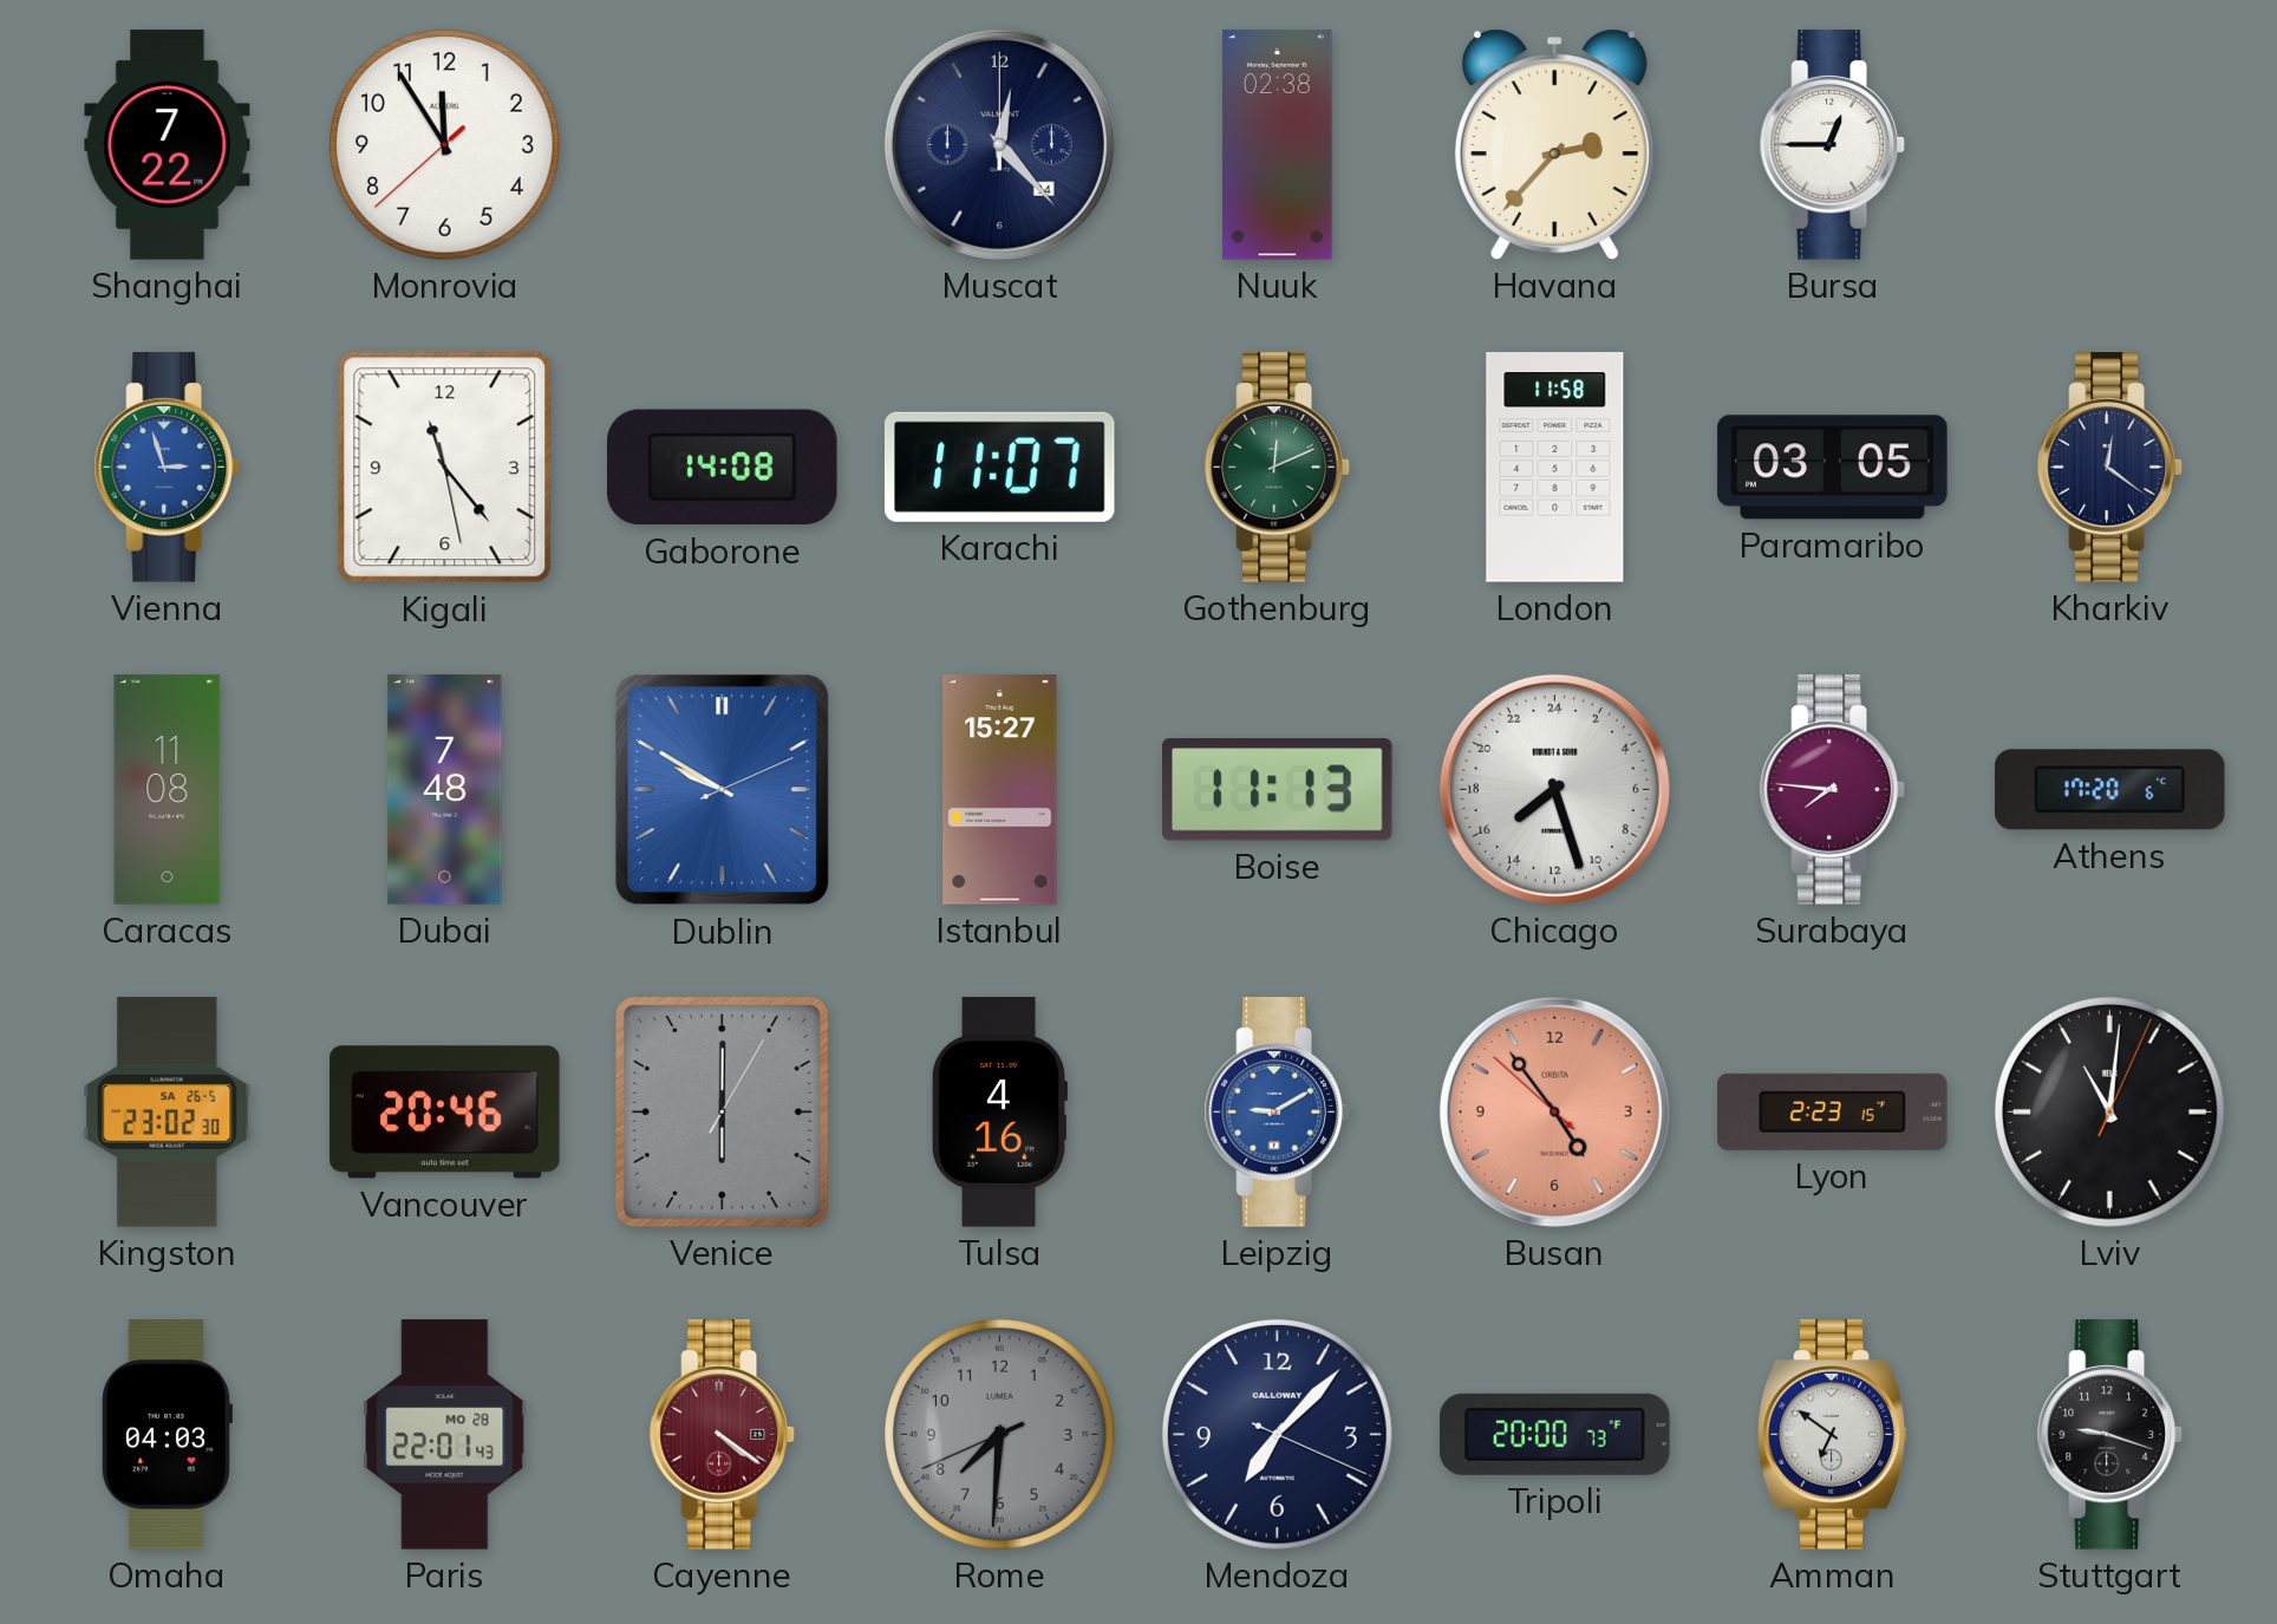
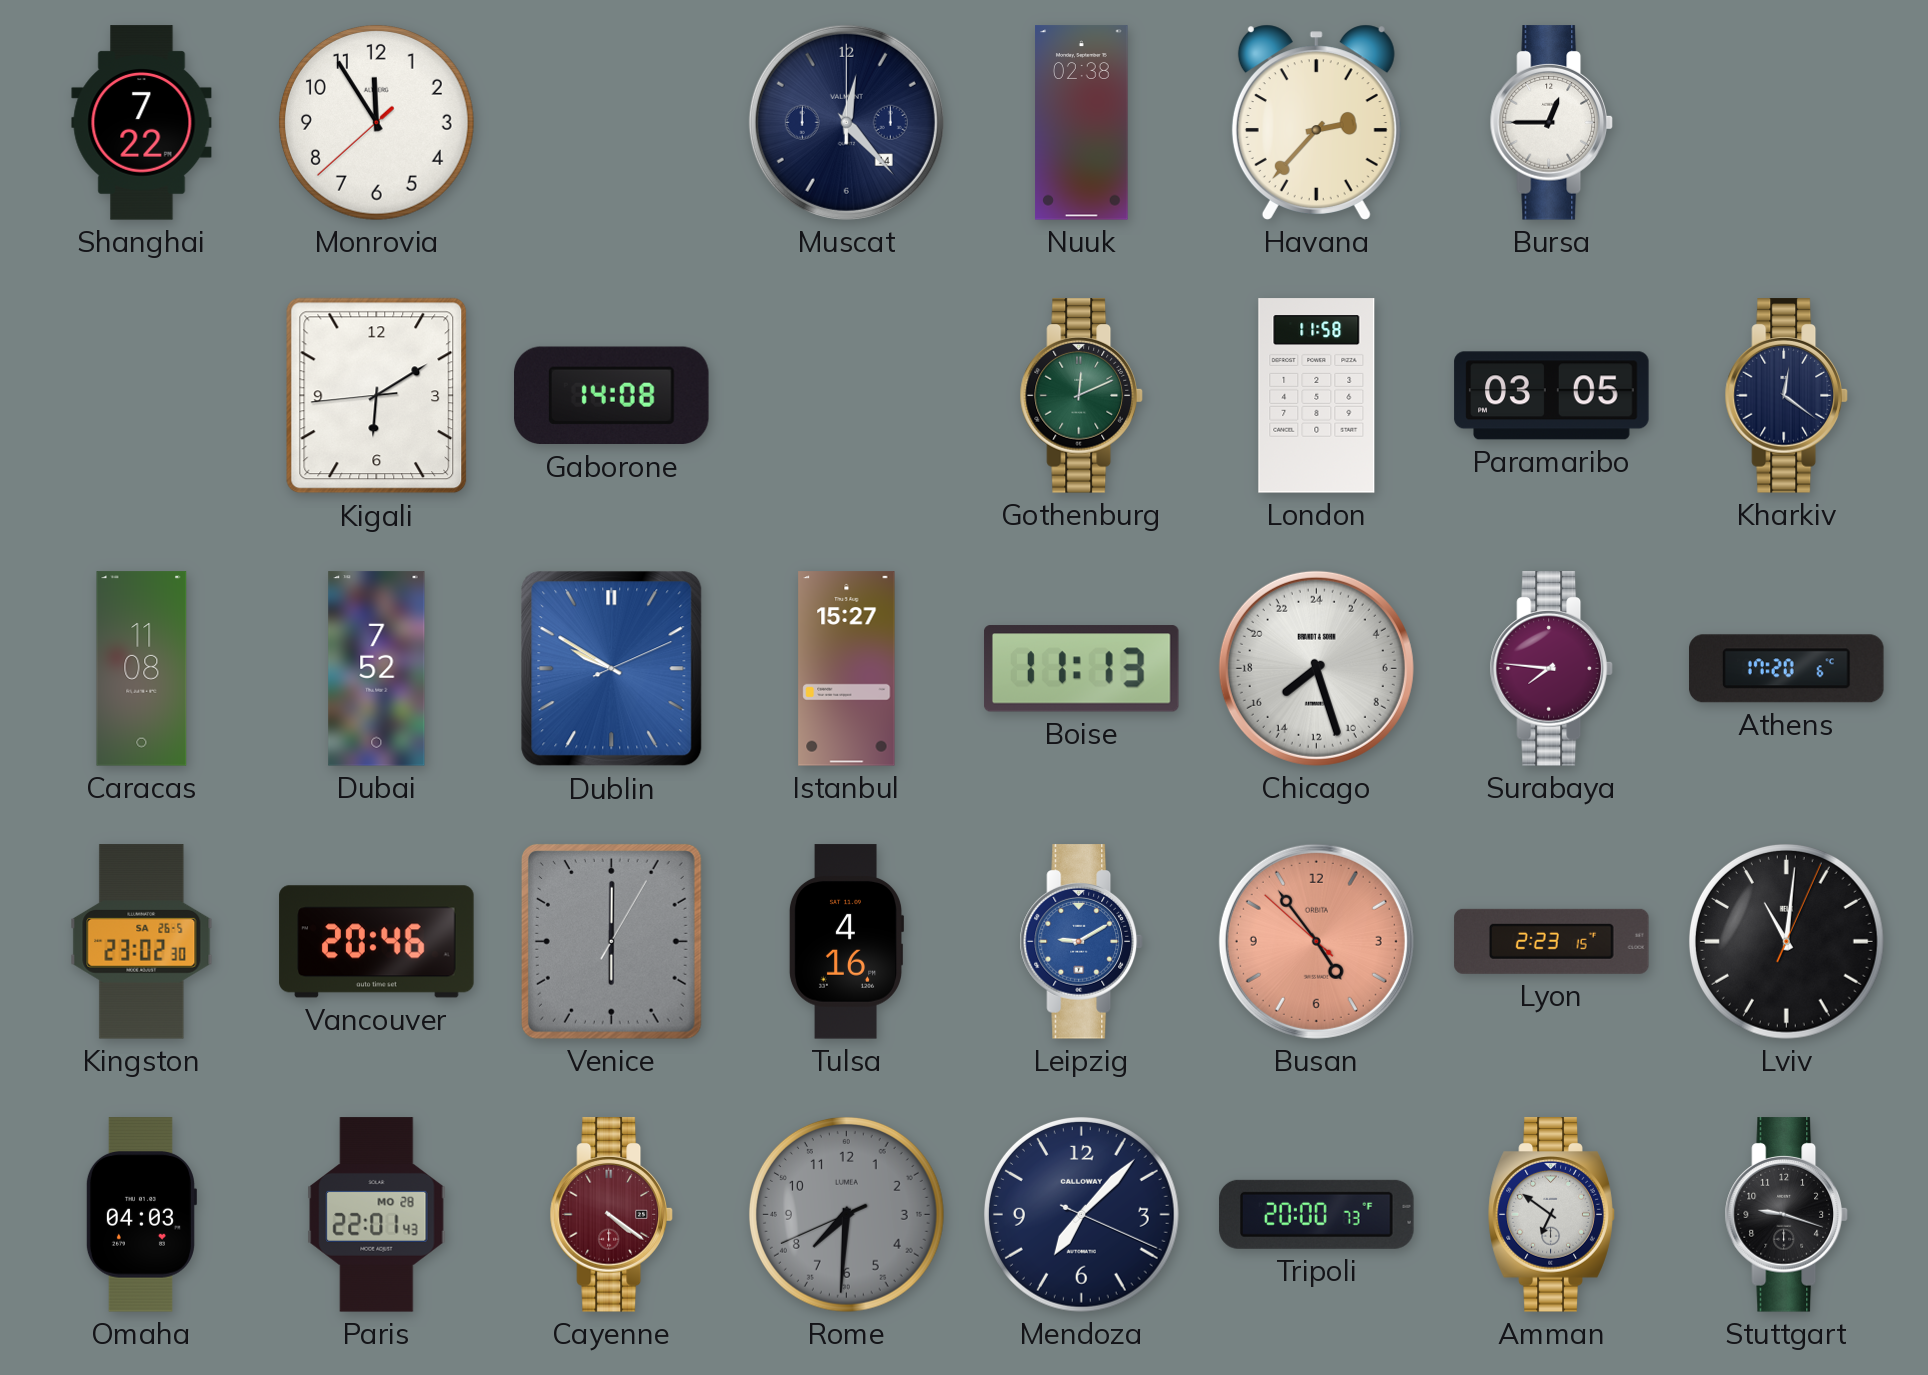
Vienna: 2:57 -> none
Kigali: 11:23 -> 6:09
Karachi: 11:07 -> none
Dubai: 7:48 -> 7:52
